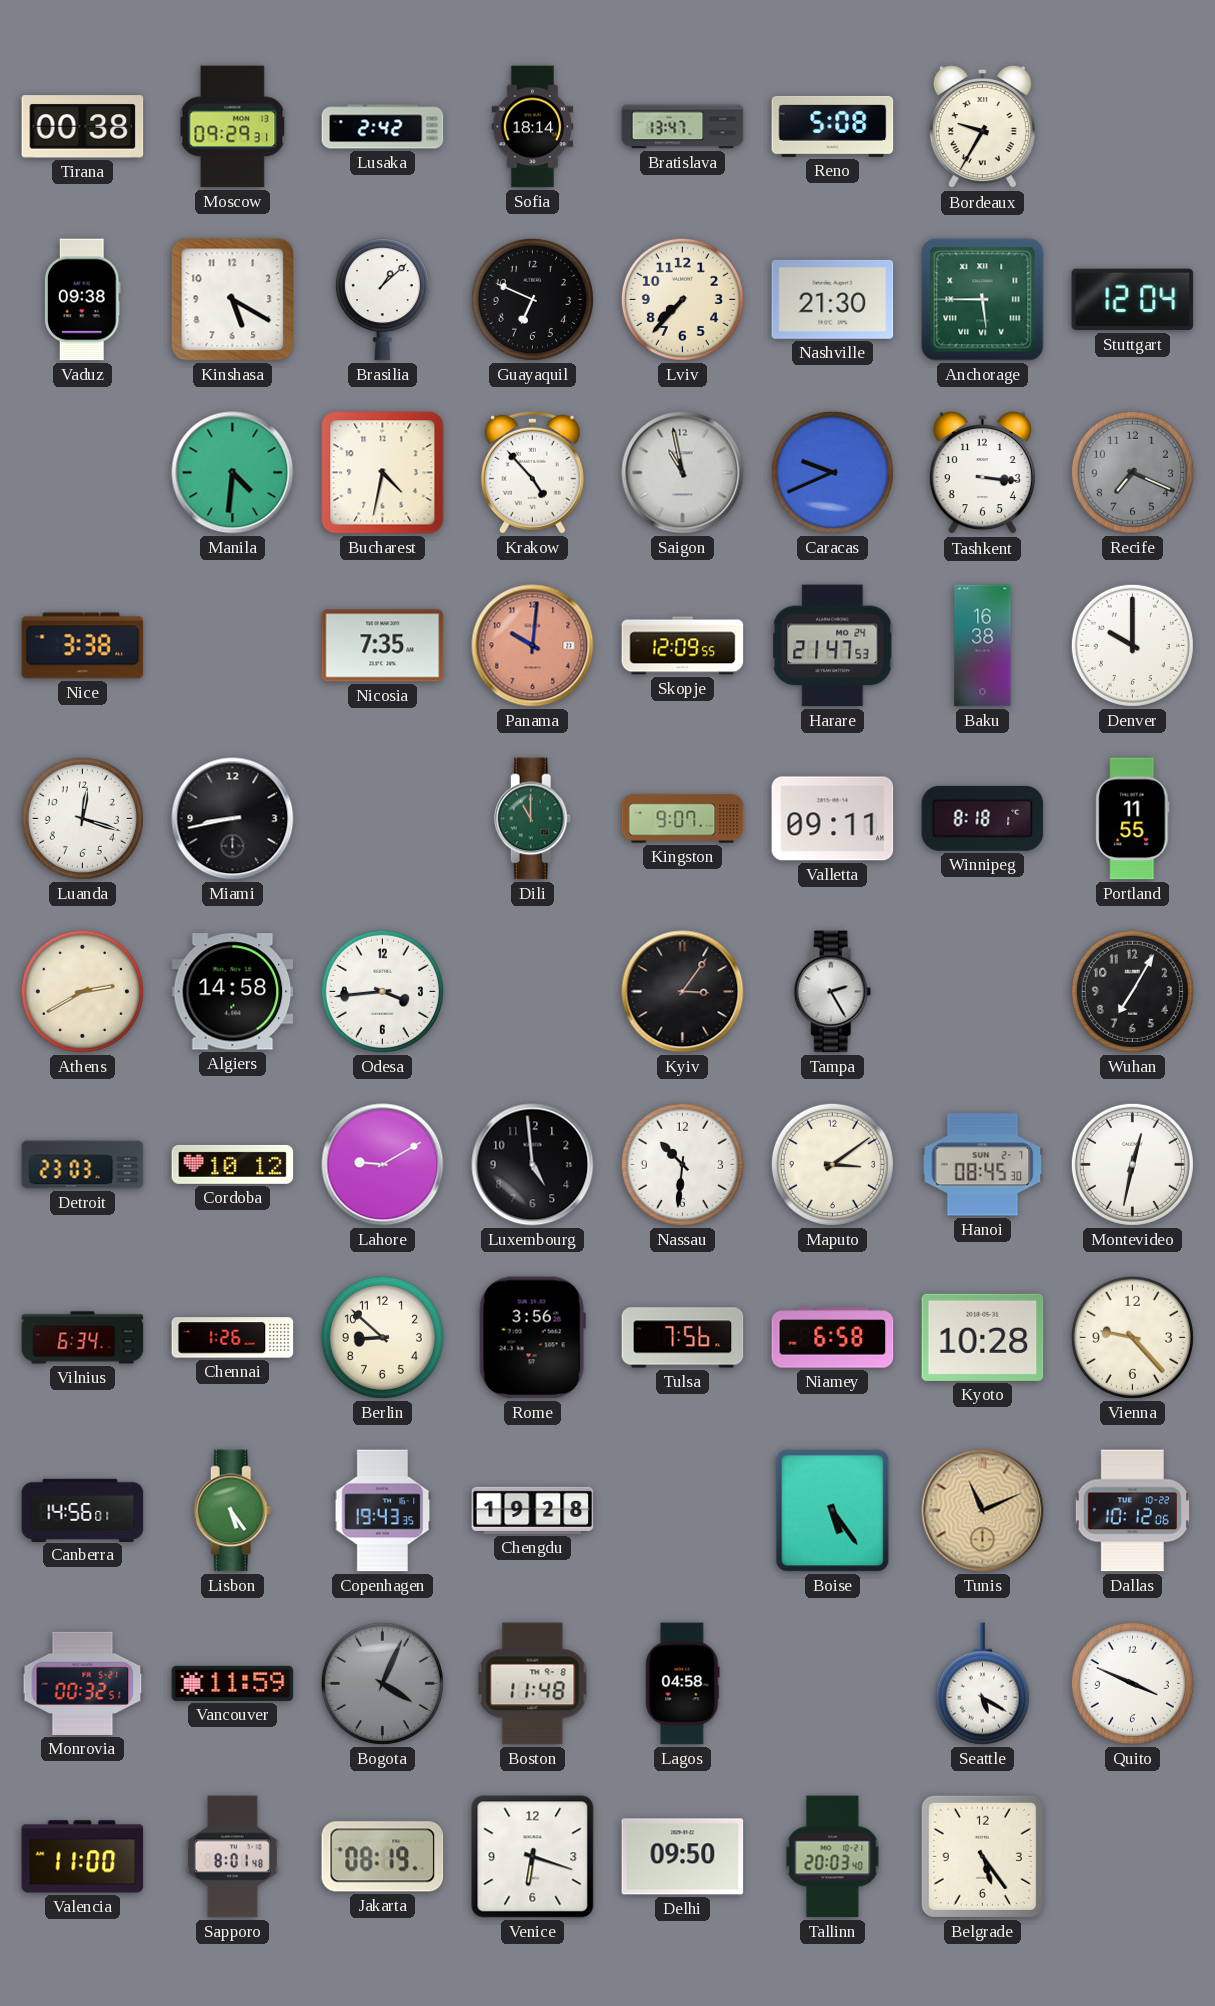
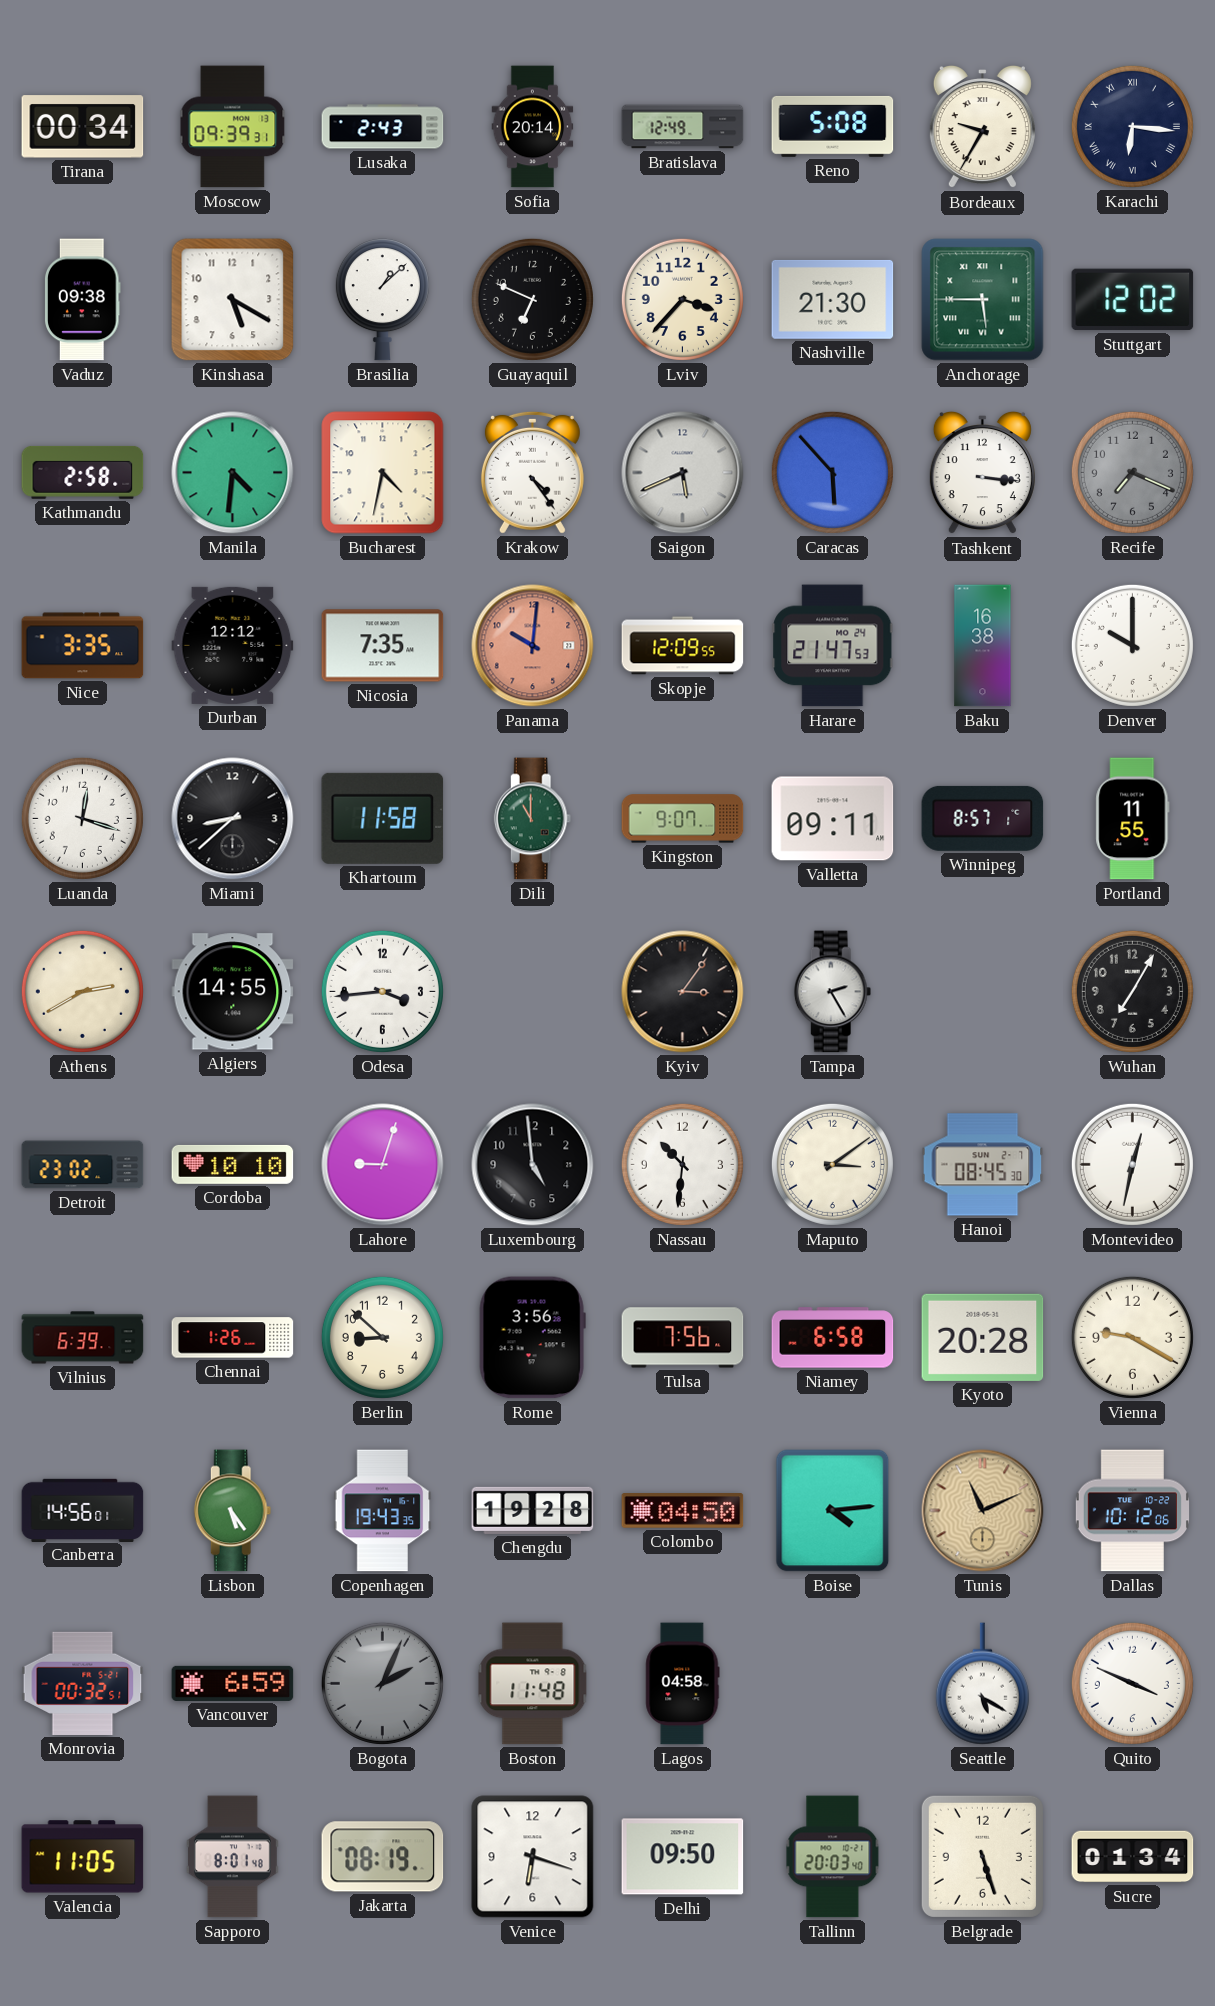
Tirana: 00:38 -> 00:34
Moscow: 09:29 -> 09:39
Lusaka: 2:42 -> 2:43
Sofia: 18:14 -> 20:14
Bratislava: 13:47 -> 12:49
Karachi: none -> 6:16
Lviv: 7:37 -> 3:37
Stuttgart: 12:04 -> 12:02
Kathmandu: none -> 2:58
Krakow: 4:53 -> 4:24
Saigon: 10:58 -> 5:41
Caracas: 9:41 -> 5:53
Nice: 3:38 -> 3:35
Durban: none -> 12:12
Miami: 8:43 -> 8:38
Khartoum: none -> 11:58
Winnipeg: 8:18 -> 8:57
Algiers: 14:58 -> 14:55
Detroit: 23:03 -> 23:02
Cordoba: 10:12 -> 10:10
Lahore: 9:10 -> 9:03
Vilnius: 6:34 -> 6:39
Kyoto: 10:28 -> 20:28
Vienna: 9:23 -> 9:20
Colombo: none -> 04:50
Boise: 5:24 -> 4:14
Vancouver: 11:59 -> 6:59
Bogota: 4:04 -> 2:04
Valencia: 11:00 -> 11:05
Belgrade: 5:24 -> 5:27
Sucre: none -> 01:34
